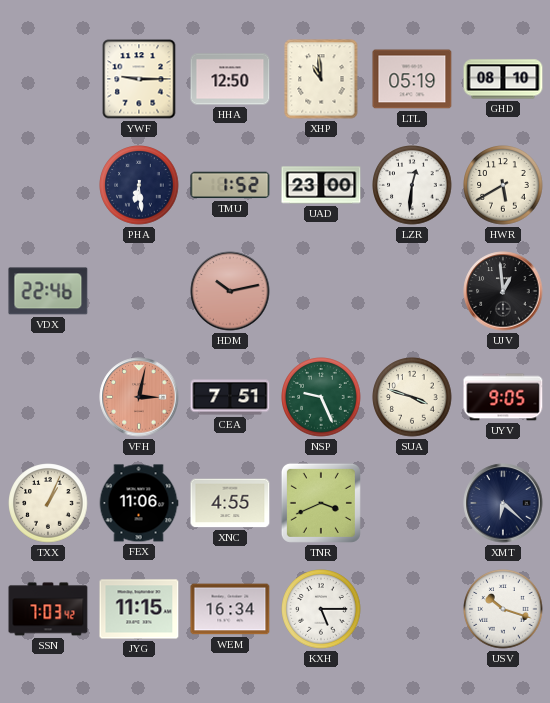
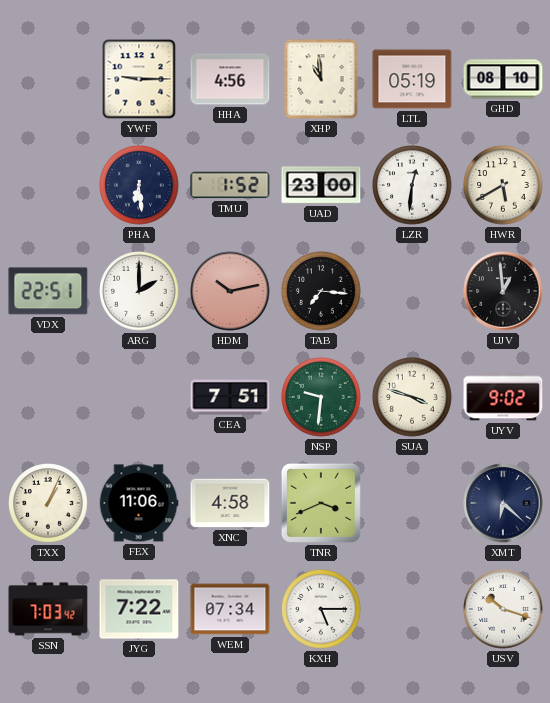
HHA: 12:50 -> 4:56
VDX: 22:46 -> 22:51
ARG: none -> 2:00
TAB: none -> 7:16
VFH: 3:02 -> none
NSP: 9:26 -> 9:31
UYV: 9:05 -> 9:02
XNC: 4:55 -> 4:58
JYG: 11:15 -> 7:22
WEM: 16:34 -> 07:34
